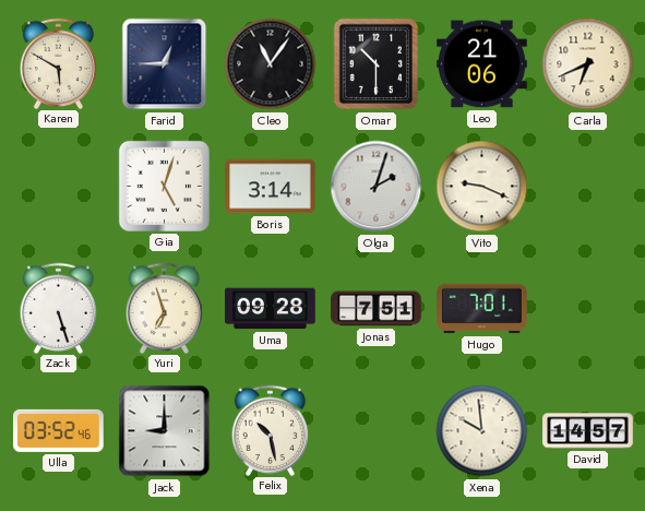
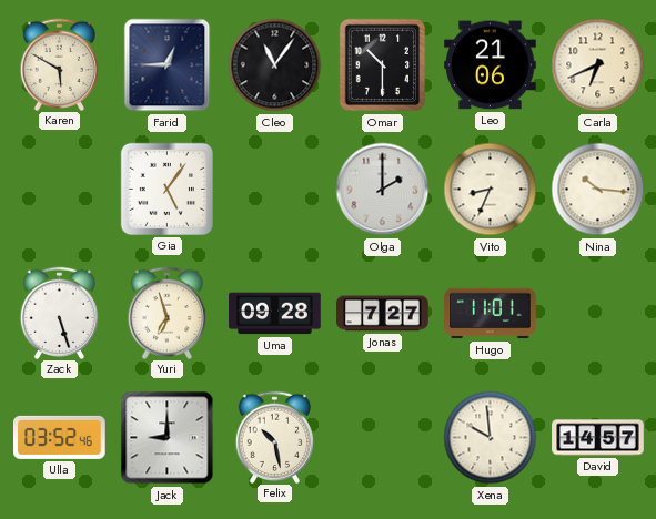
Gia: 5:03 -> 5:06
Boris: 3:14 -> none
Olga: 2:03 -> 2:00
Vito: 9:19 -> 8:34
Nina: none -> 10:16
Jonas: 7:51 -> 7:27
Hugo: 7:01 -> 11:01
